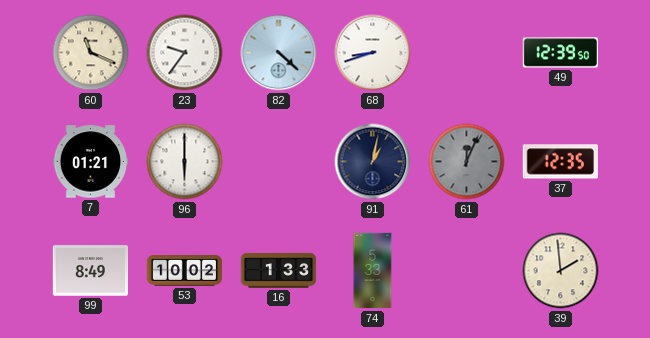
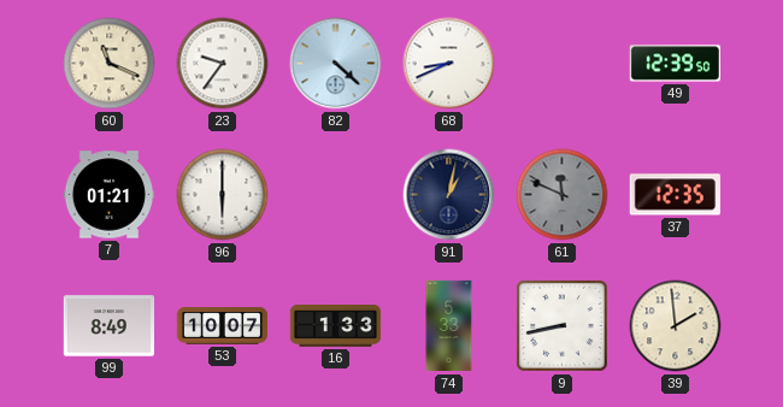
68: 8:42 -> 8:41
61: 12:04 -> 11:49
53: 10:02 -> 10:07
9: none -> 8:43
